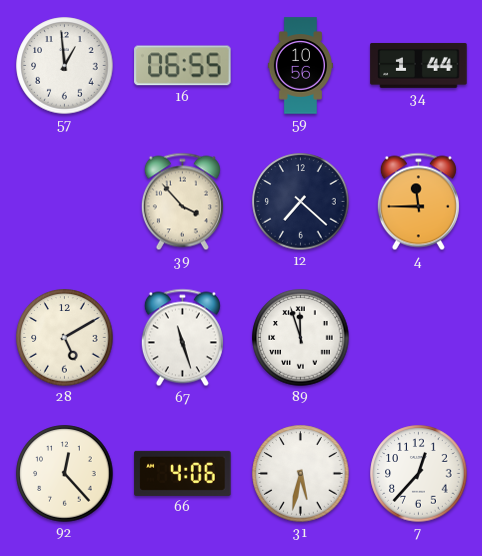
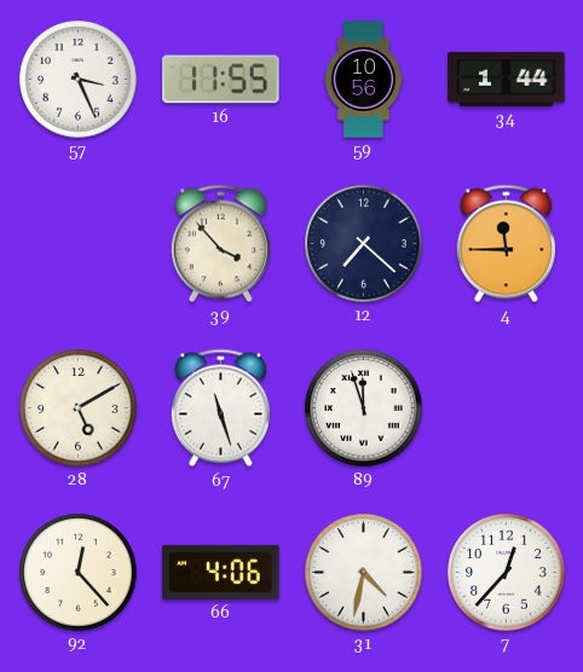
57: 12:59 -> 3:26
16: 06:55 -> 11:55
31: 5:32 -> 4:32
